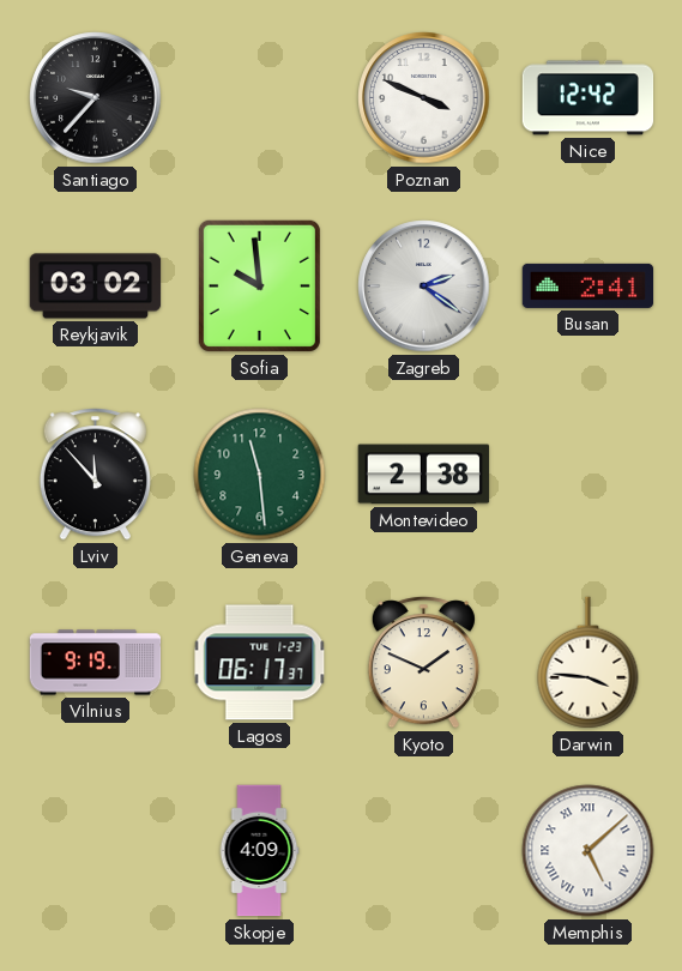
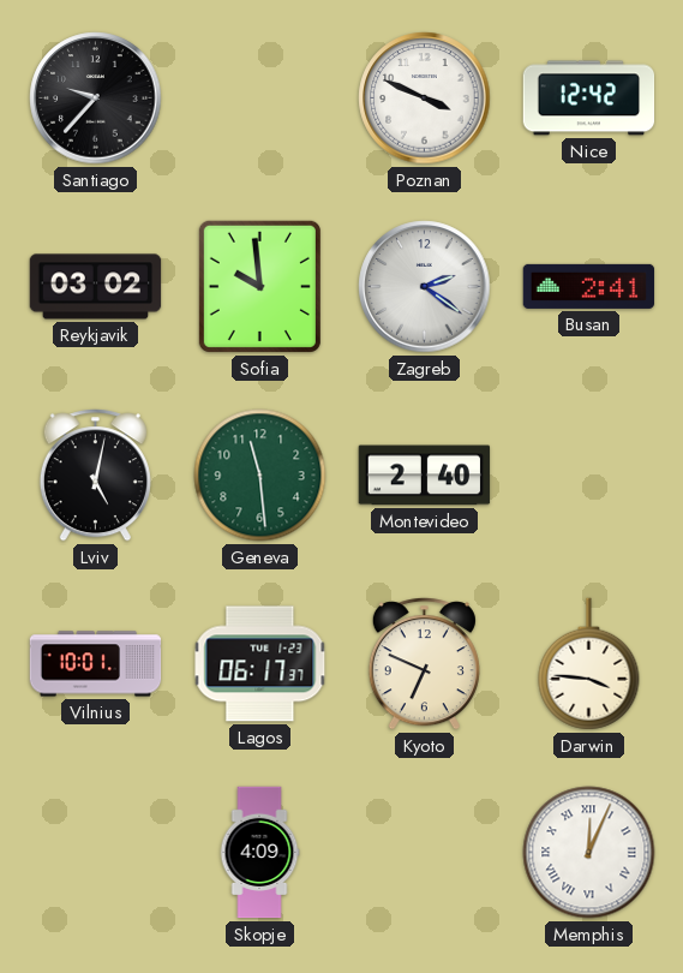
Lviv: 11:53 -> 5:02
Montevideo: 2:38 -> 2:40
Vilnius: 9:19 -> 10:01
Kyoto: 1:49 -> 6:49
Memphis: 5:08 -> 12:04
